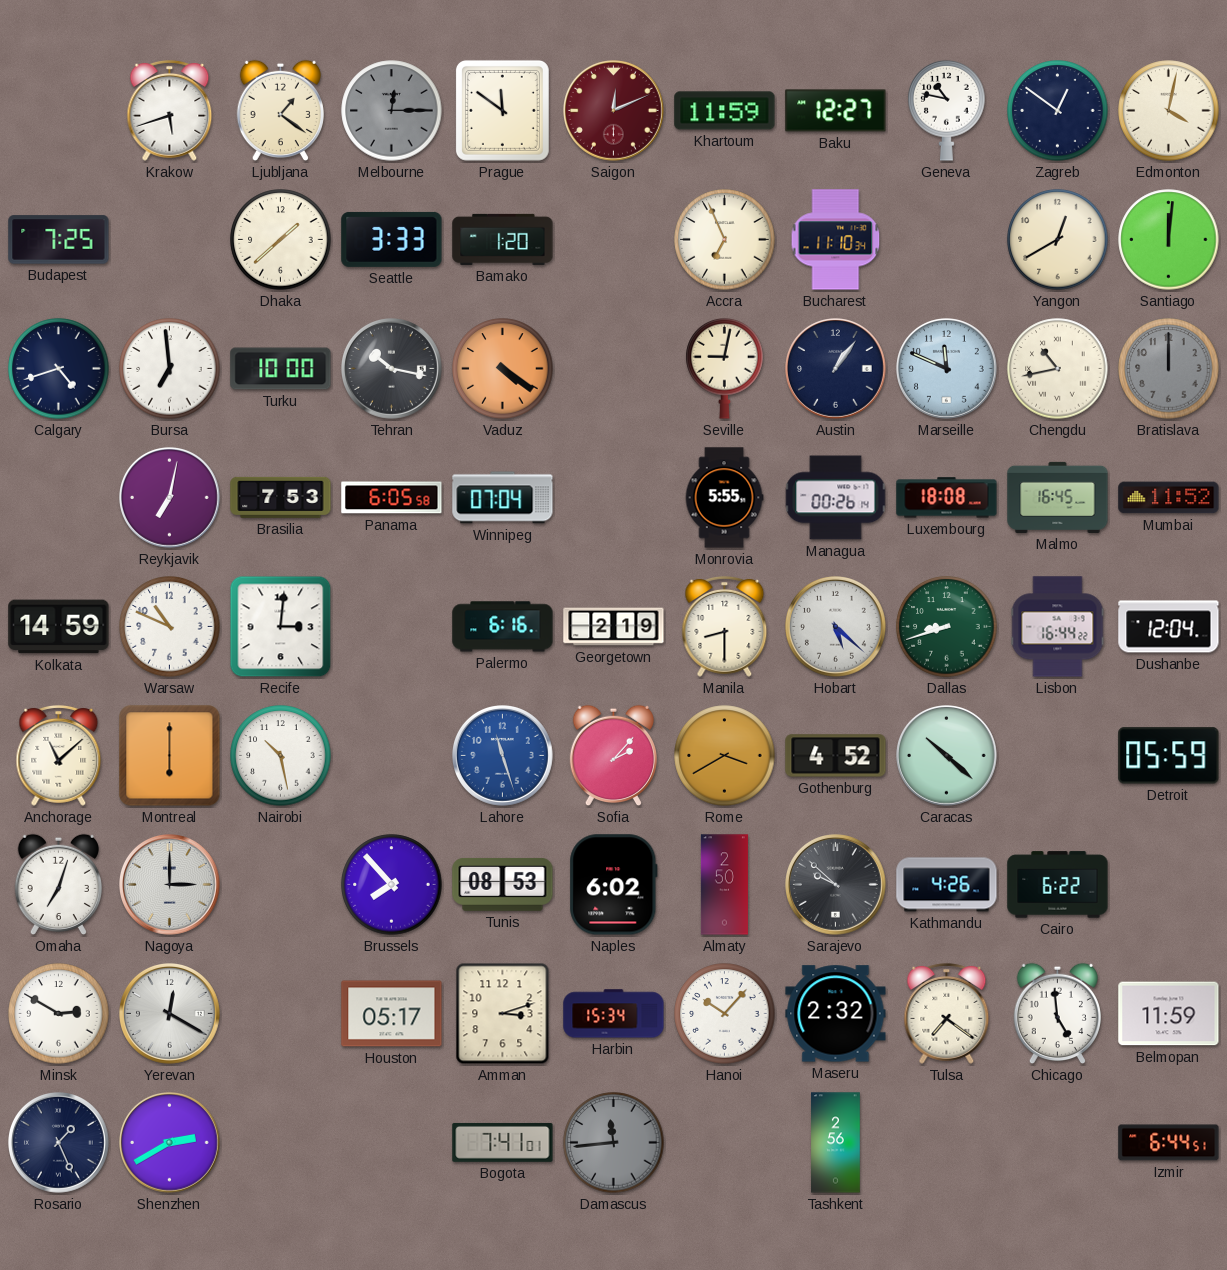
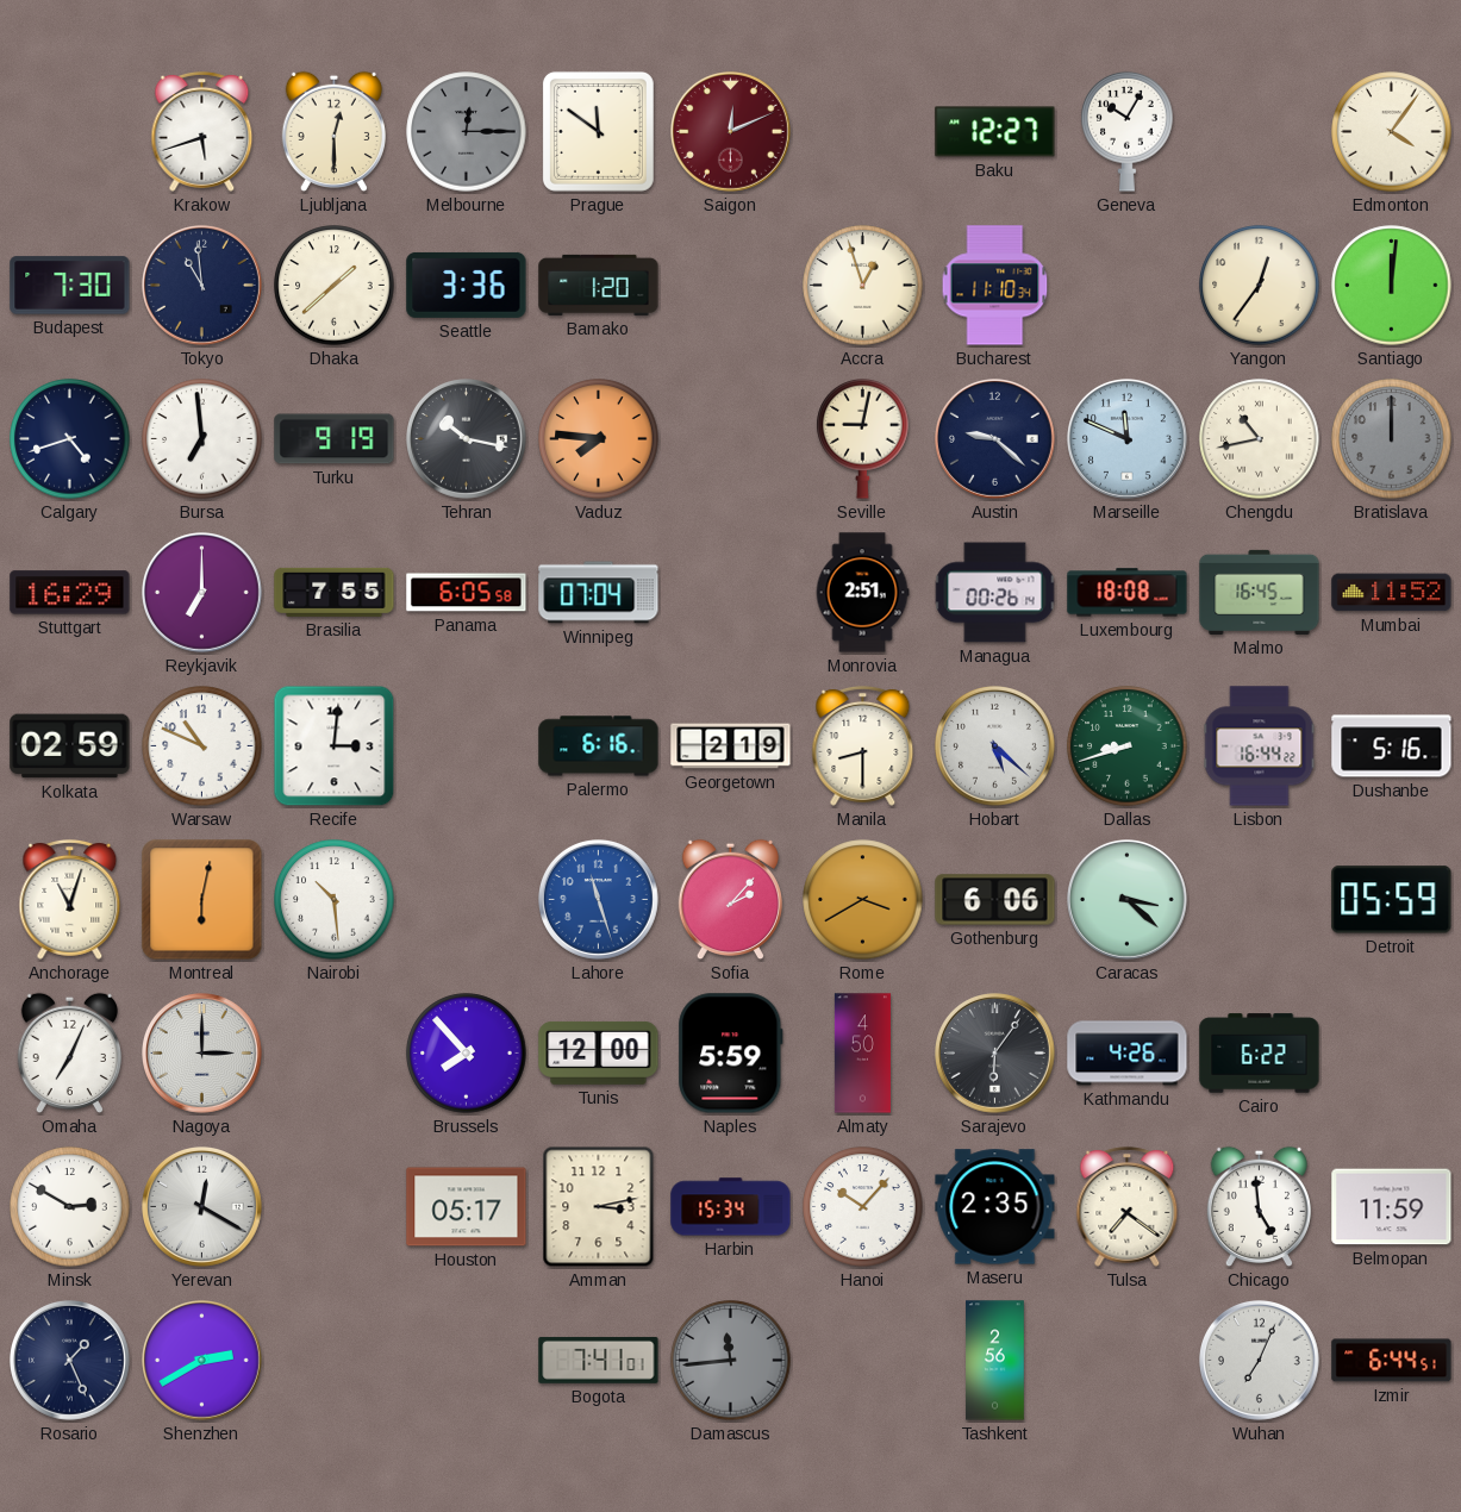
Ljubljana: 1:21 -> 12:30
Khartoum: 11:59 -> none
Geneva: 10:47 -> 10:05
Zagreb: 12:51 -> none
Edmonton: 4:02 -> 4:06
Budapest: 7:25 -> 7:30
Tokyo: none -> 10:59
Seattle: 3:33 -> 3:36
Accra: 6:56 -> 12:57
Yangon: 12:40 -> 12:36
Turku: 10:00 -> 9:19
Vaduz: 4:21 -> 7:46
Austin: 1:06 -> 9:22
Stuttgart: none -> 16:29
Reykjavik: 7:02 -> 7:00
Brasilia: 7:53 -> 7:55
Monrovia: 5:55 -> 2:51
Kolkata: 14:59 -> 02:59
Dushanbe: 12:04 -> 5:16
Anchorage: 11:08 -> 11:03
Montreal: 6:00 -> 6:02
Nairobi: 10:28 -> 10:29
Gothenburg: 4:52 -> 6:06
Caracas: 10:22 -> 3:22
Omaha: 7:03 -> 7:04
Tunis: 08:53 -> 12:00
Naples: 6:02 -> 5:59
Almaty: 2:50 -> 4:50
Sarajevo: 9:52 -> 6:06
Amman: 3:12 -> 3:13
Maseru: 2:32 -> 2:35
Wuhan: none -> 7:04
